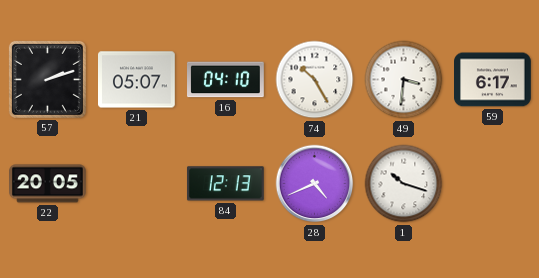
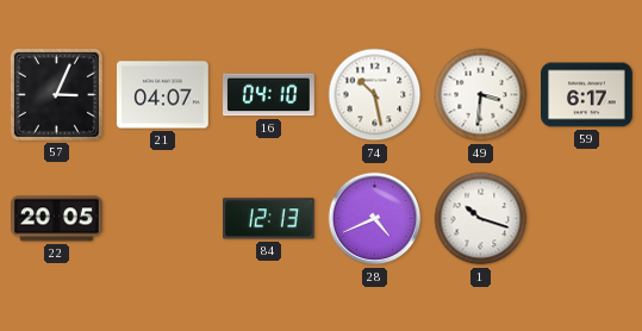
57: 2:12 -> 3:04
21: 05:07 -> 04:07
74: 10:25 -> 10:28
